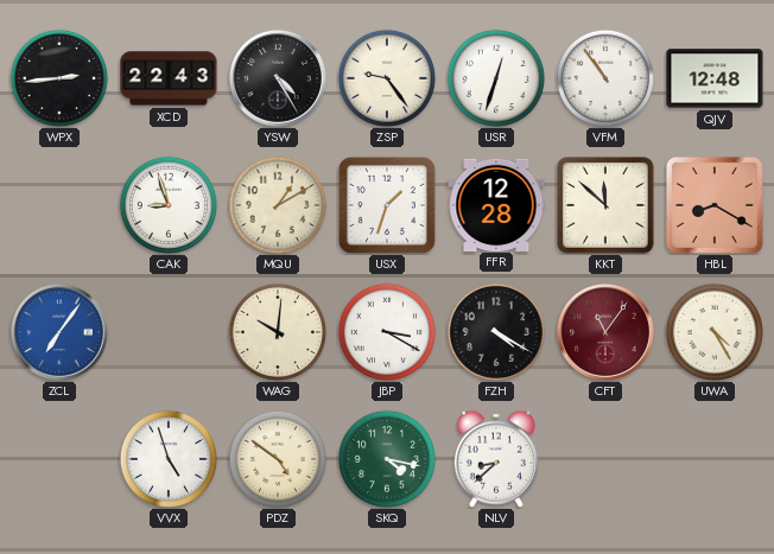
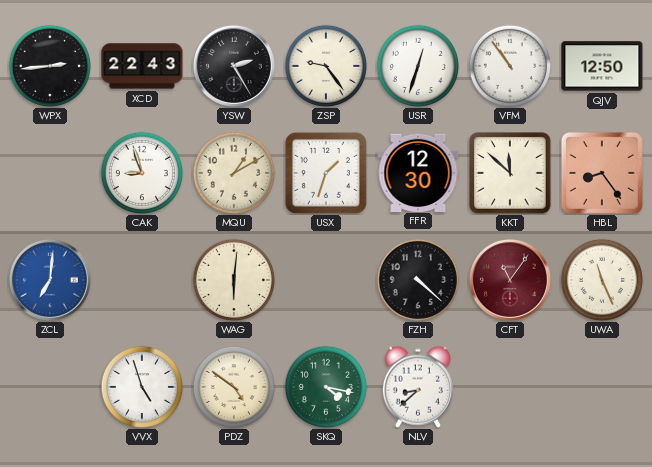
YSW: 4:25 -> 2:25
QJV: 12:48 -> 12:50
FFR: 12:28 -> 12:30
HBL: 8:20 -> 8:24
ZCL: 7:06 -> 7:01
WAG: 10:01 -> 6:01
JBP: 3:20 -> none
FZH: 4:20 -> 4:22
UWA: 4:25 -> 11:26
